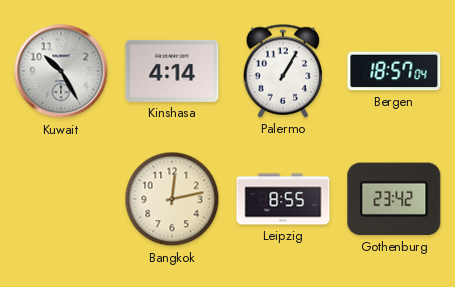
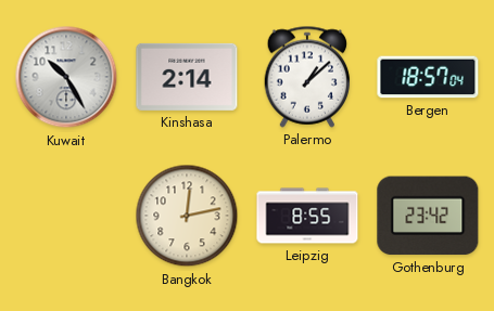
Kinshasa: 4:14 -> 2:14
Palermo: 1:05 -> 1:08
